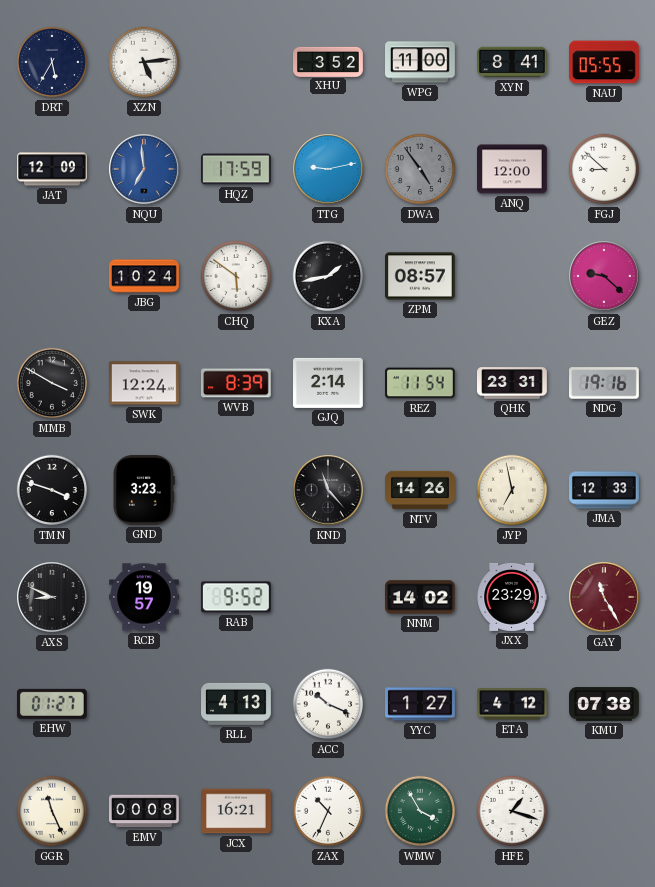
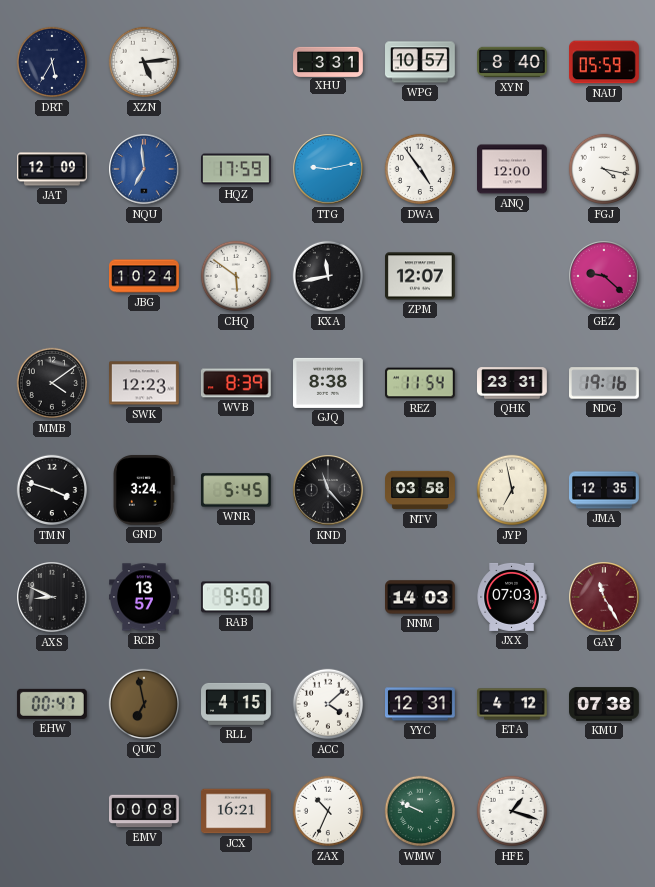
XHU: 3:52 -> 3:31
WPG: 11:00 -> 10:57
XYN: 8:41 -> 8:40
NAU: 05:55 -> 05:59
DWA dial: grey -> white
FGJ: 8:52 -> 4:17
KXA: 1:43 -> 11:43
ZPM: 08:57 -> 12:07
MMB: 3:50 -> 4:09
SWK: 12:24 -> 12:23
GJQ: 2:14 -> 8:38
GND: 3:23 -> 3:24
WNR: none -> 5:45
NTV: 14:26 -> 03:58
JMA: 12:33 -> 12:35
RCB: 19:57 -> 13:57
RAB: 9:52 -> 9:50
NNM: 14:02 -> 14:03
JXX: 23:29 -> 07:03
EHW: 01:27 -> 00:47
QUC: none -> 6:58
RLL: 4:13 -> 4:15
ACC: 10:19 -> 4:08
YYC: 1:27 -> 12:31
GGR: 11:26 -> none
WMW: 3:55 -> 9:49
